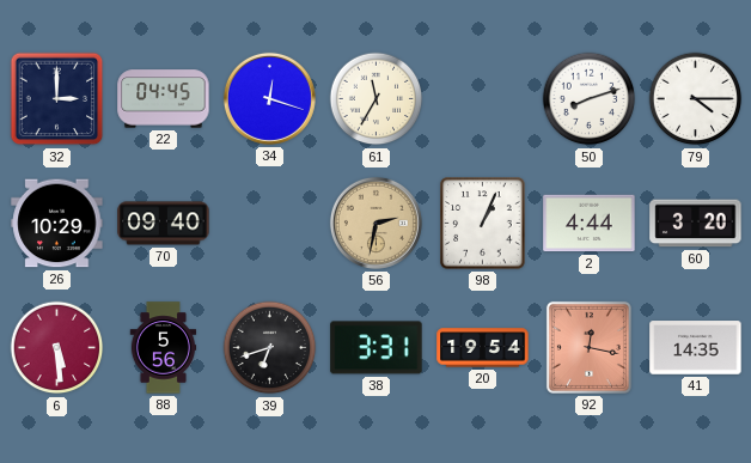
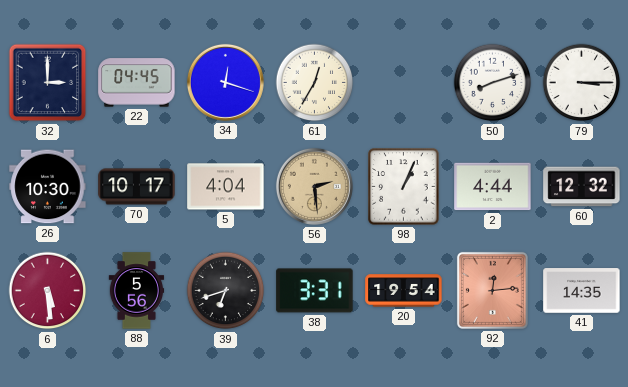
61: 11:35 -> 12:35
79: 4:15 -> 3:15
26: 10:29 -> 10:30
70: 09:40 -> 10:17
5: none -> 4:04
56: 2:32 -> 2:29
60: 3:20 -> 12:32
92: 12:17 -> 12:14
